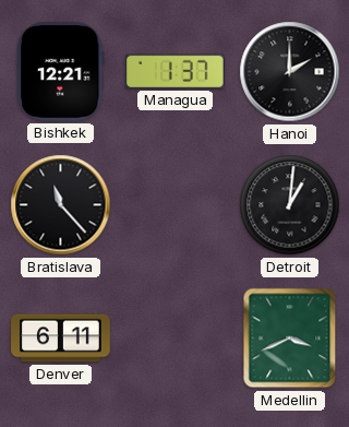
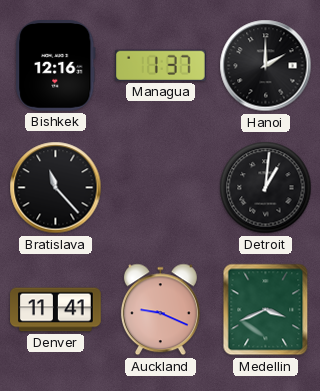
Bishkek: 12:21 -> 12:16
Denver: 6:11 -> 11:41
Auckland: none -> 9:19
